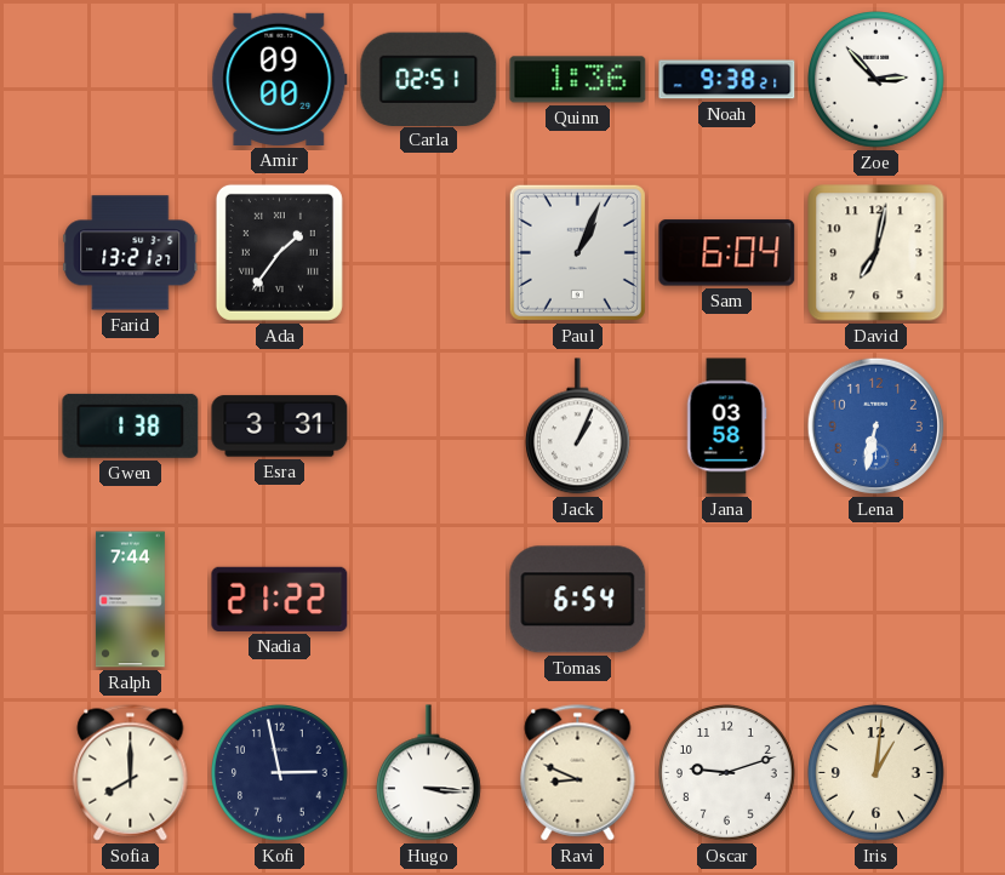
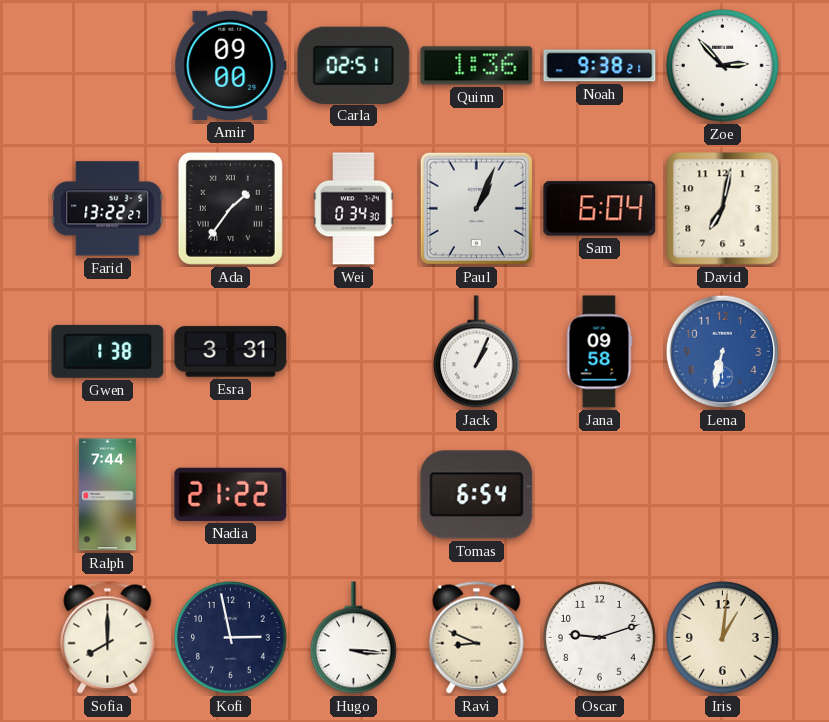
Farid: 13:21 -> 13:22
Wei: none -> 0:34
Jana: 03:58 -> 09:58
